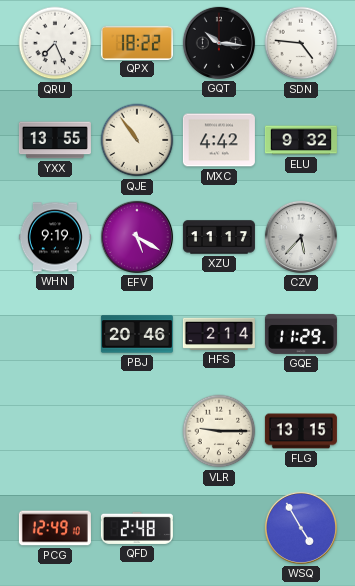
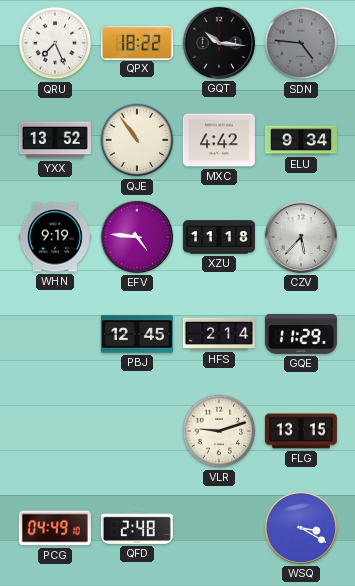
SDN dial: white -> grey
YXX: 13:55 -> 13:52
ELU: 9:32 -> 9:34
EFV: 5:20 -> 4:46
XZU: 11:17 -> 11:18
PBJ: 20:46 -> 12:45
VLR: 9:15 -> 9:12
PCG: 12:49 -> 04:49
WSQ: 4:55 -> 3:20
